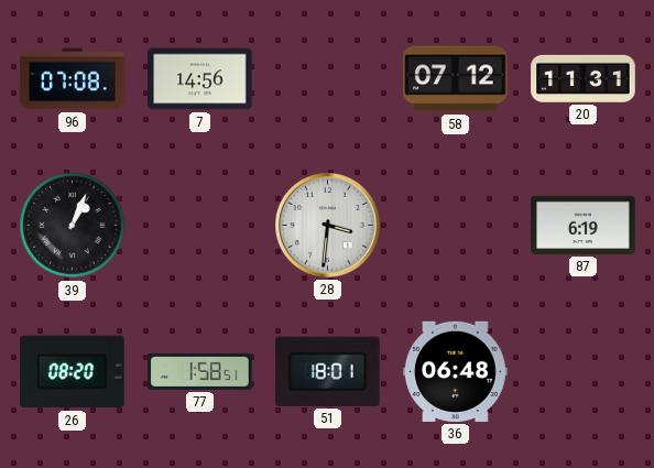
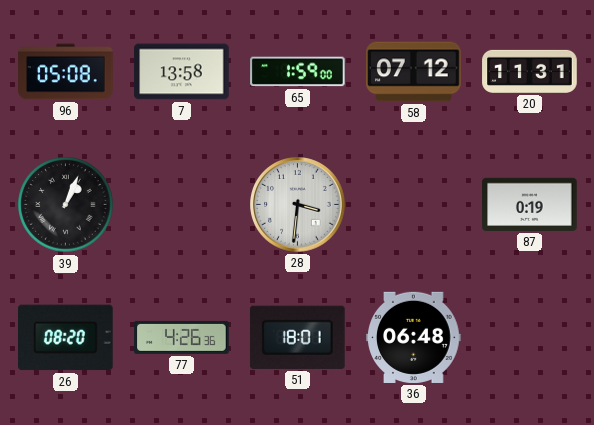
96: 07:08 -> 05:08
7: 14:56 -> 13:58
65: none -> 1:59
87: 6:19 -> 0:19
77: 1:58 -> 4:26
